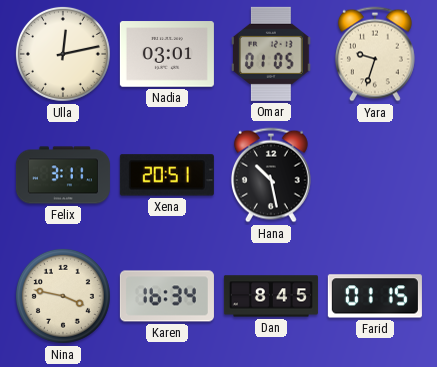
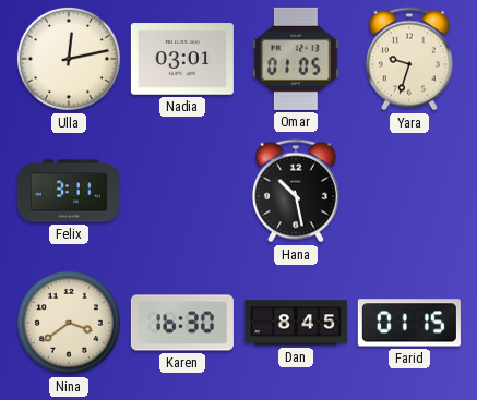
Xena: 20:51 -> none
Nina: 3:47 -> 3:39
Karen: 16:34 -> 16:30
